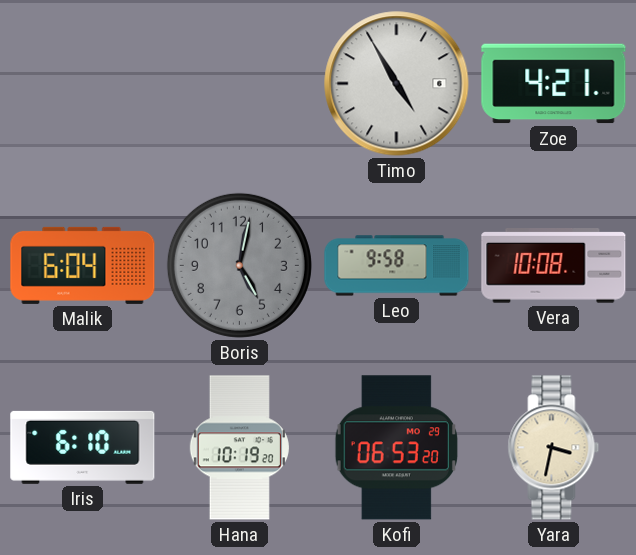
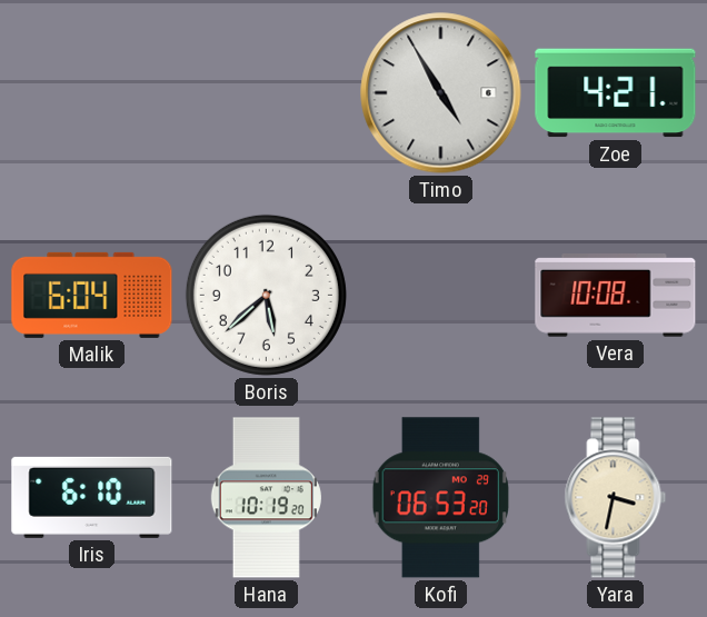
Boris: 5:02 -> 5:38
Boris dial: grey -> white
Leo: 9:58 -> none
